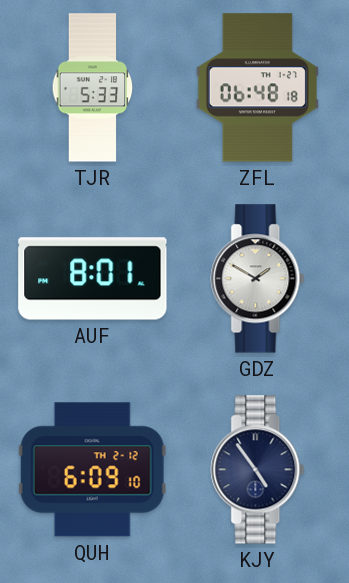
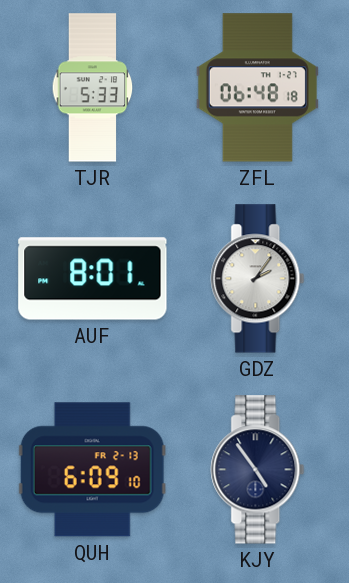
GDZ: 1:50 -> 2:06
QUH date: TH 2-12 -> FR 2-13
